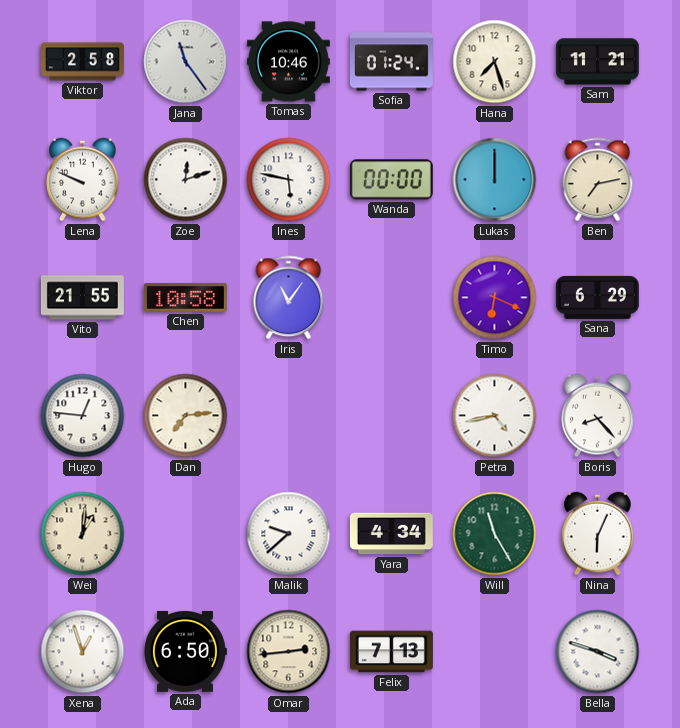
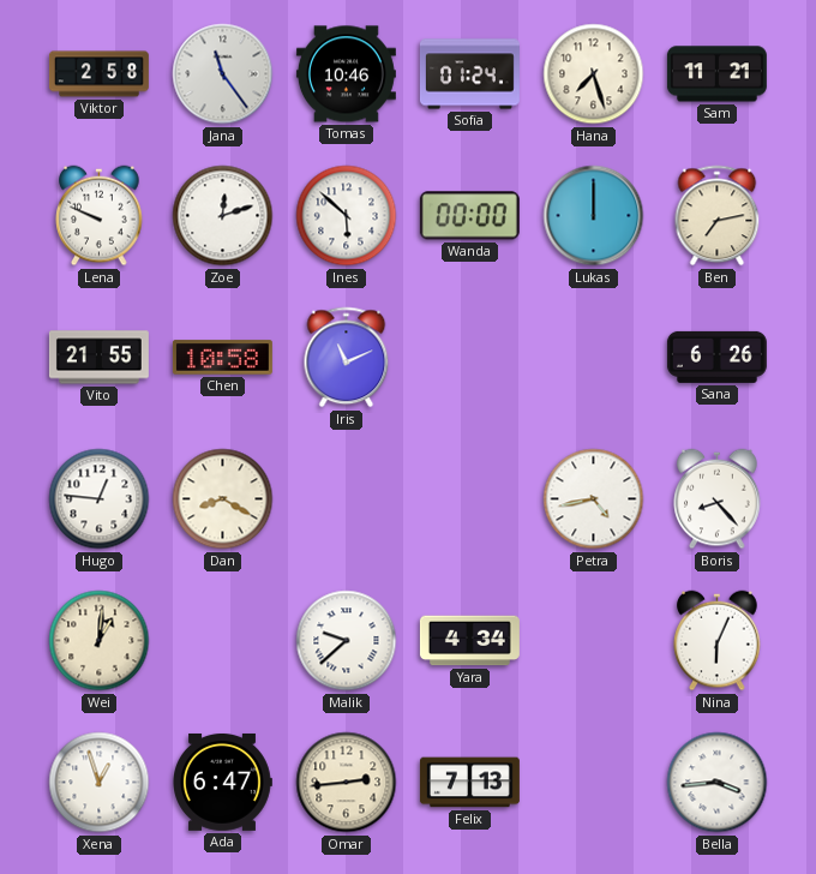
Ines: 5:47 -> 5:52
Iris: 11:06 -> 11:11
Timo: 6:19 -> none
Sana: 6:29 -> 6:26
Dan: 7:14 -> 8:20
Will: 11:25 -> none
Ada: 6:50 -> 6:47
Bella: 3:48 -> 3:44
